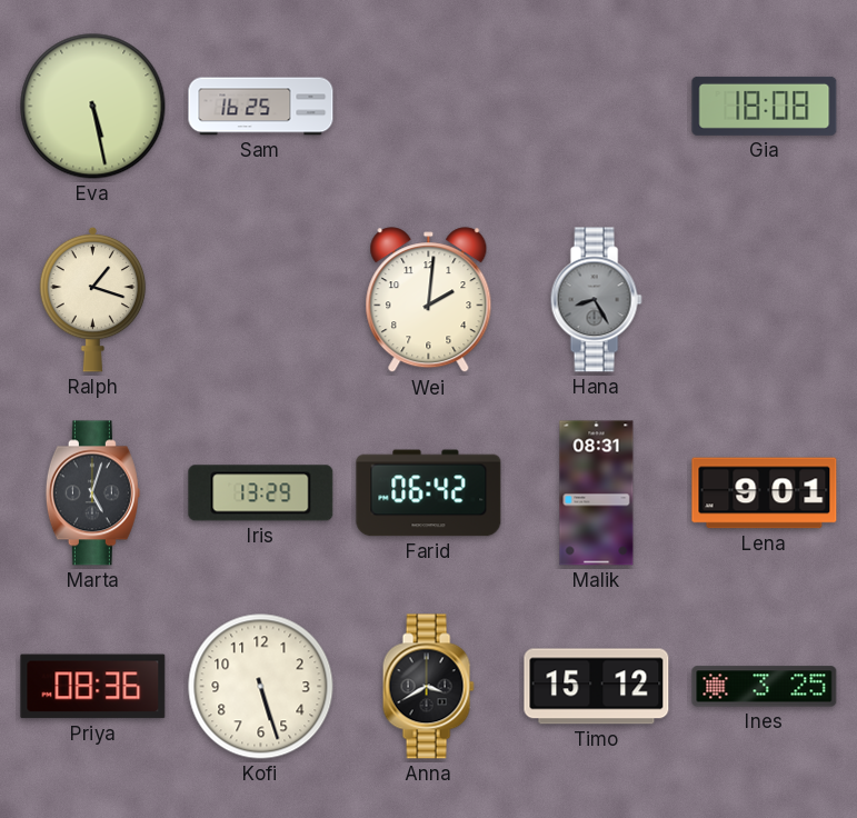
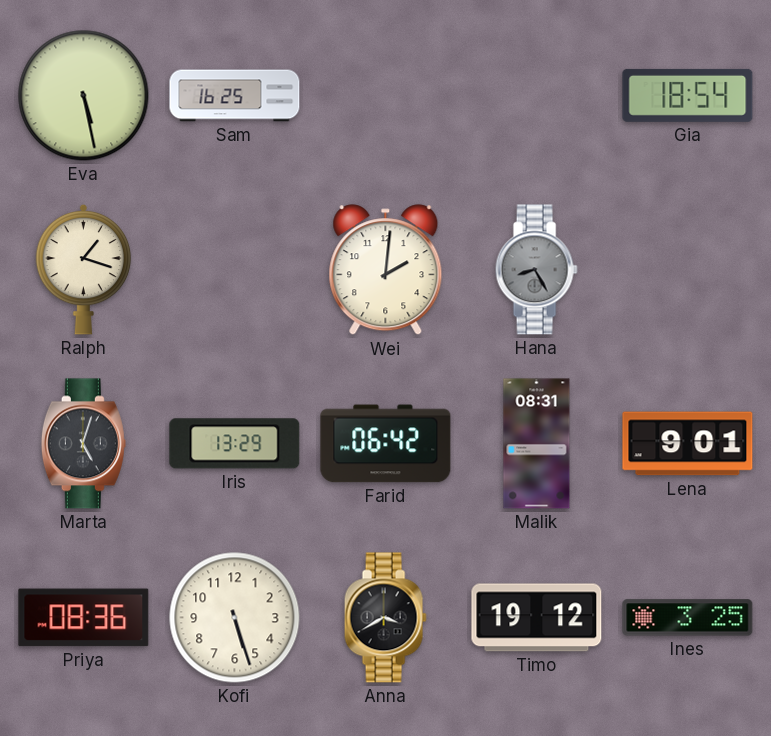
Gia: 18:08 -> 18:54
Timo: 15:12 -> 19:12
